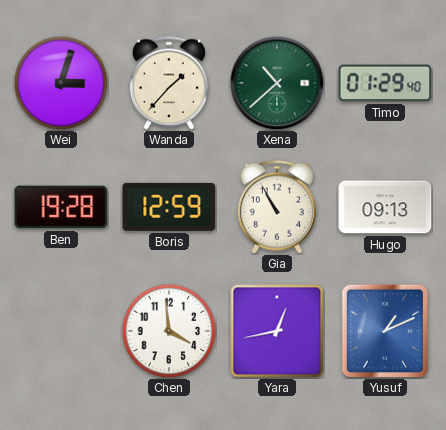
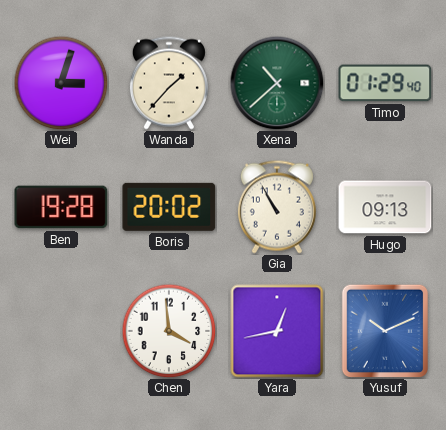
Boris: 12:59 -> 20:02
Yusuf: 1:11 -> 10:11
